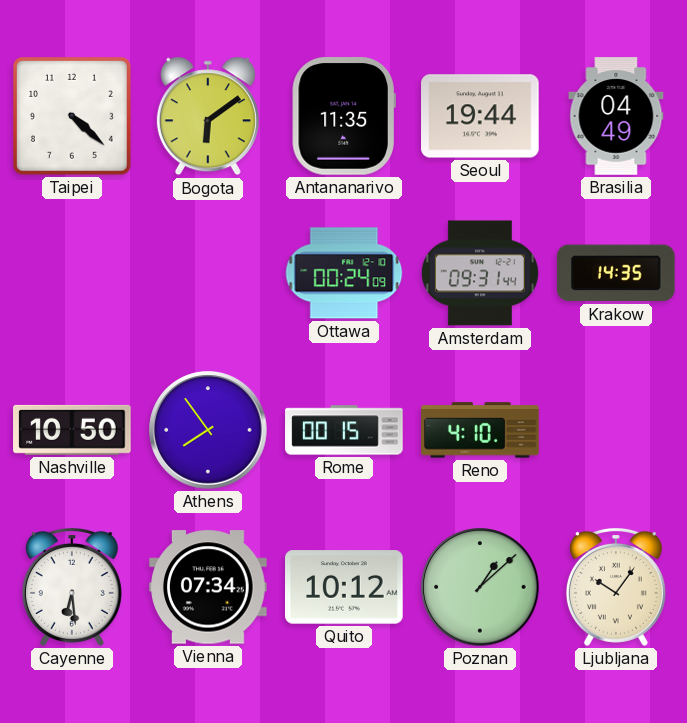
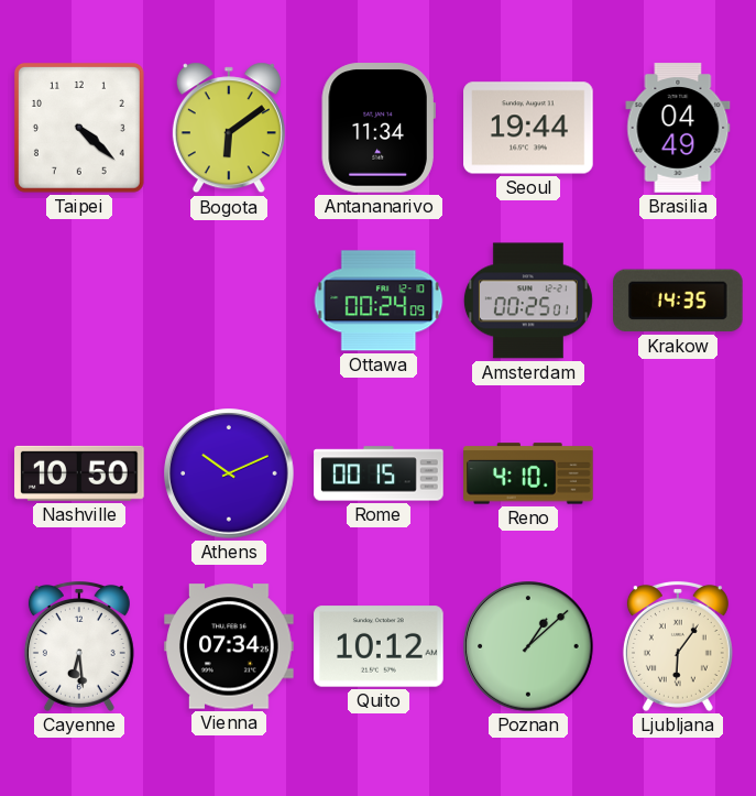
Antananarivo: 11:35 -> 11:34
Amsterdam: 09:31 -> 00:25
Athens: 7:54 -> 10:11
Ljubljana: 10:06 -> 6:06
